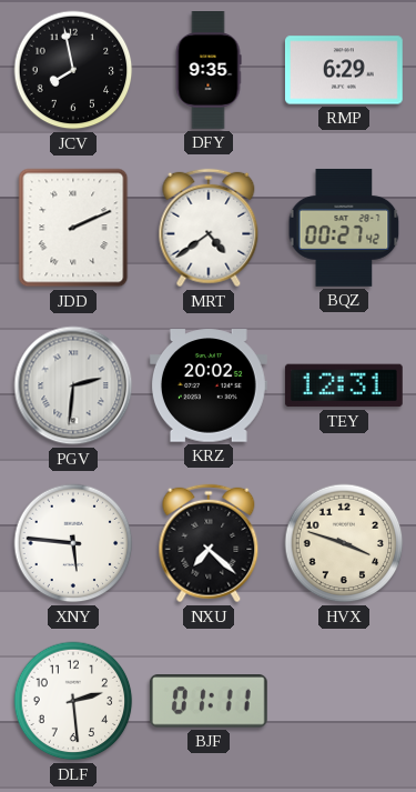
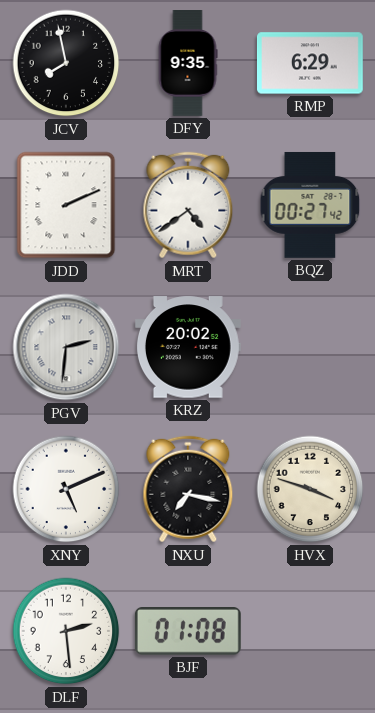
TEY: 12:31 -> none
XNY: 5:46 -> 5:11
NXU: 7:22 -> 7:17
BJF: 01:11 -> 01:08
